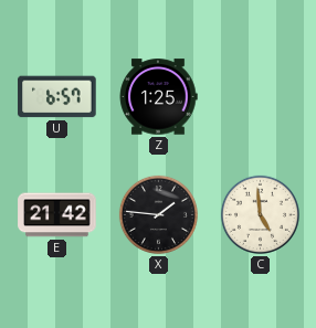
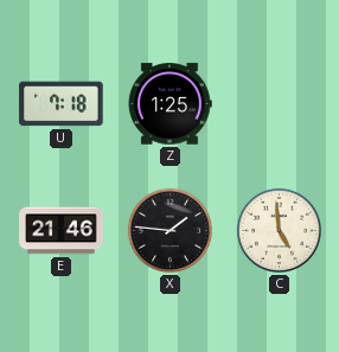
U: 6:57 -> 7:18
E: 21:42 -> 21:46
